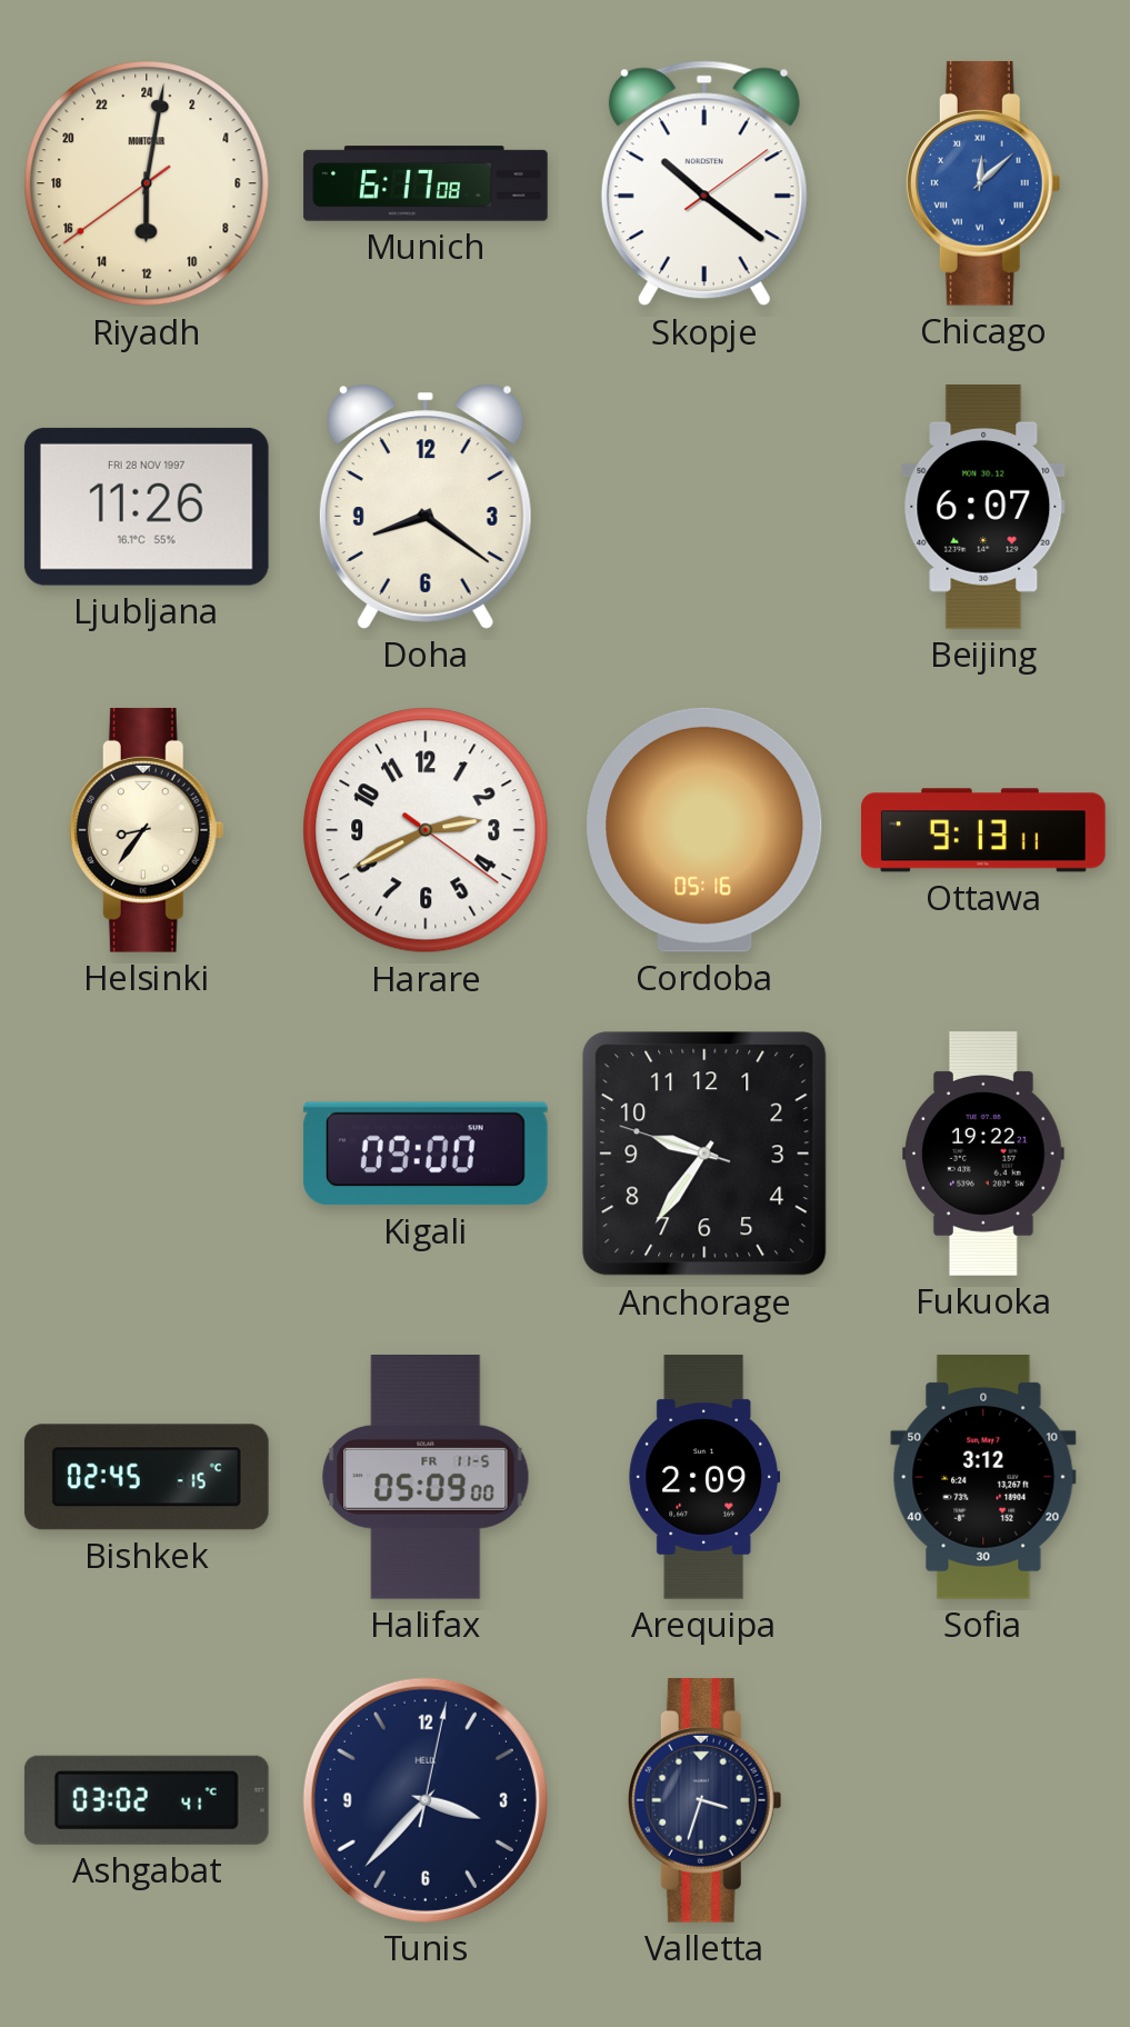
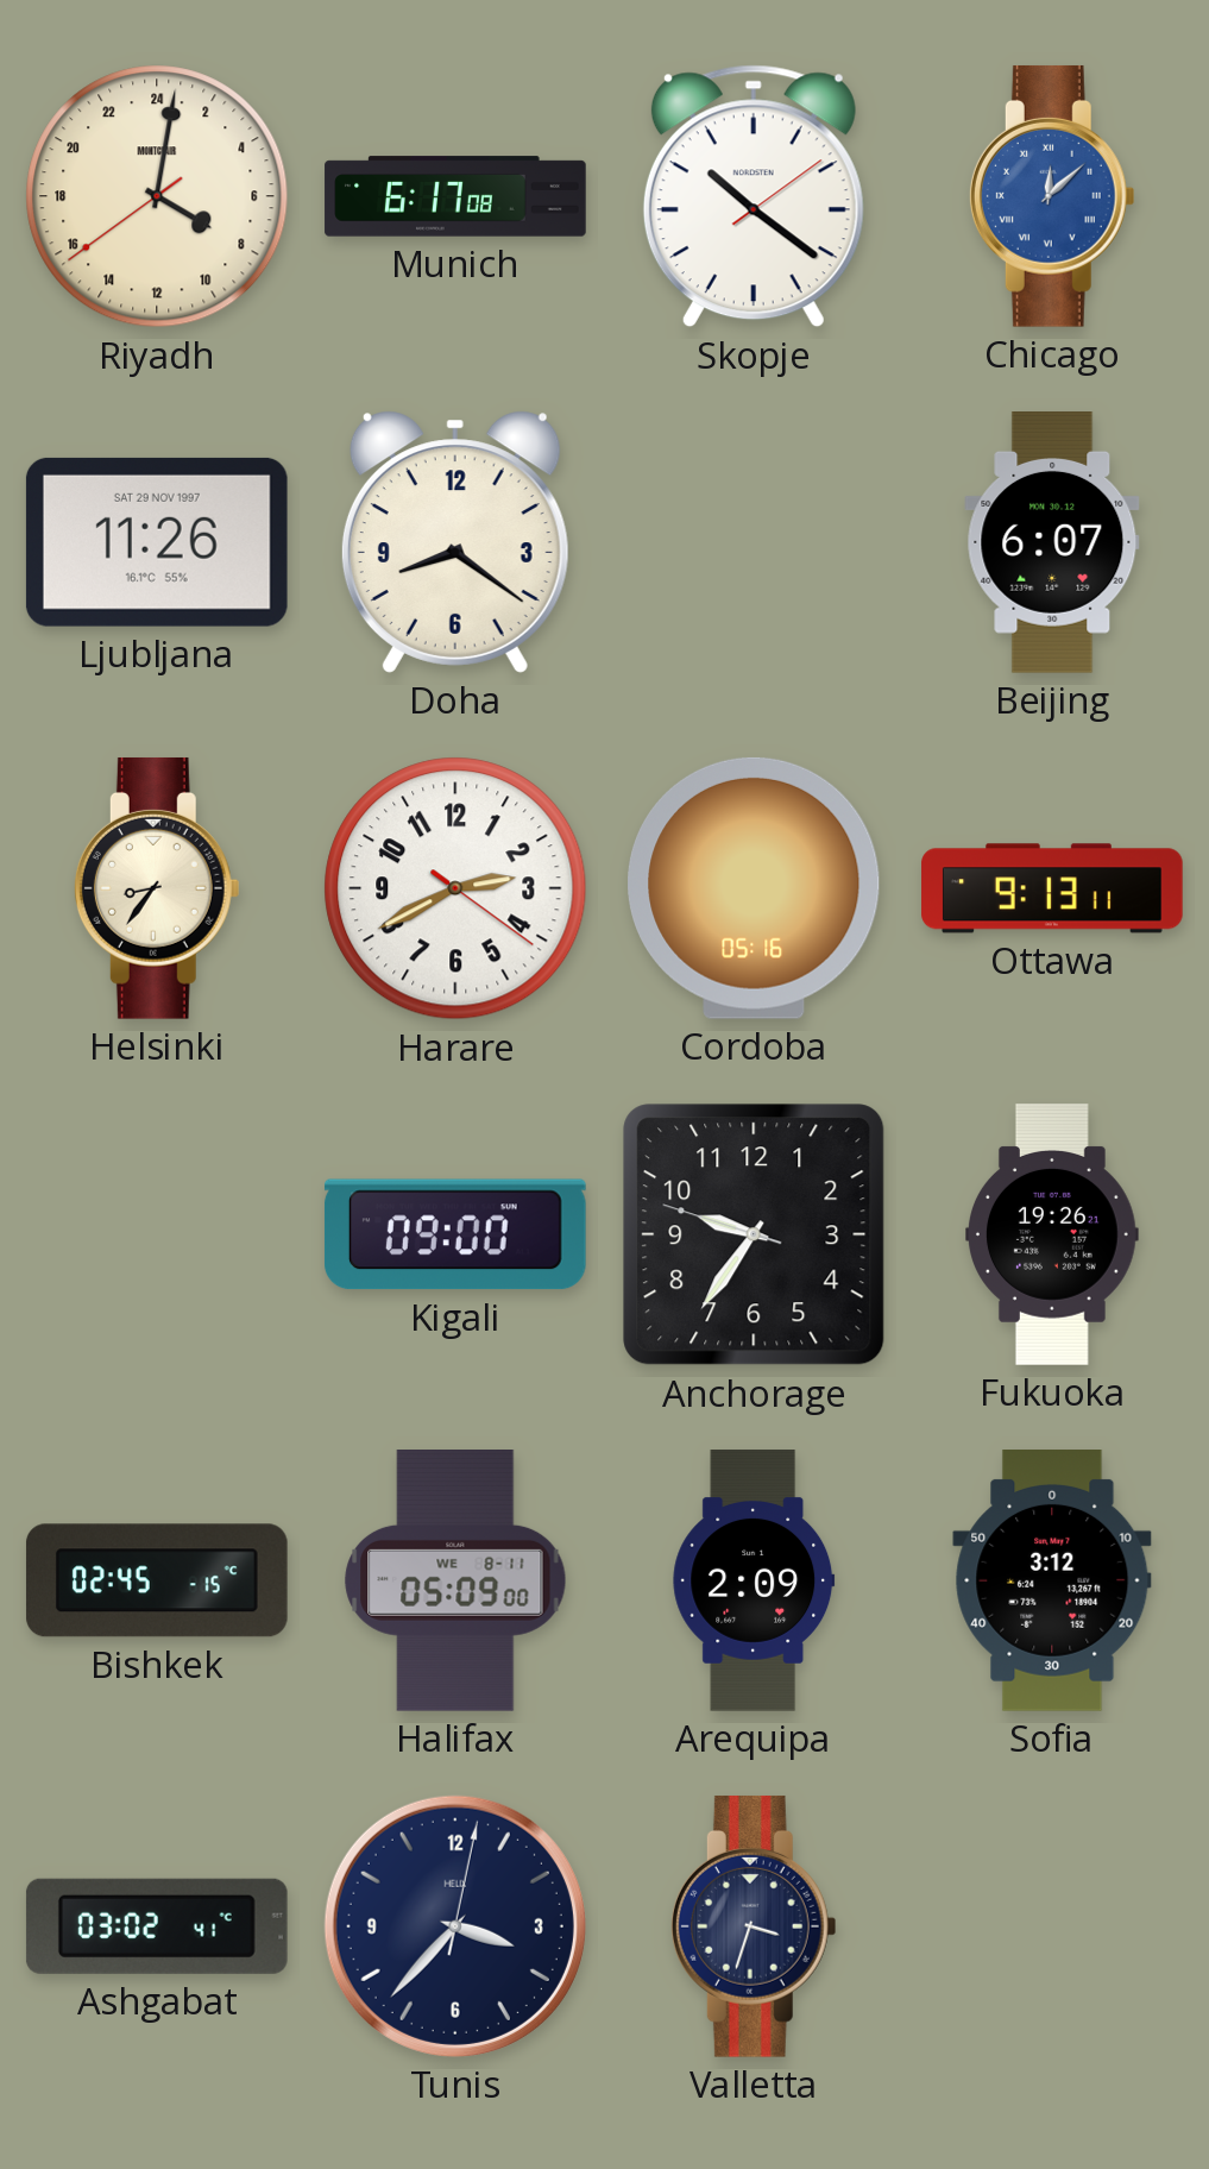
Riyadh: 12:01 -> 8:01
Ljubljana date: FRI 28 NOV 1997 -> SAT 29 NOV 1997
Fukuoka: 19:22 -> 19:26
Halifax date: FR 11-5 -> WE 8-11
